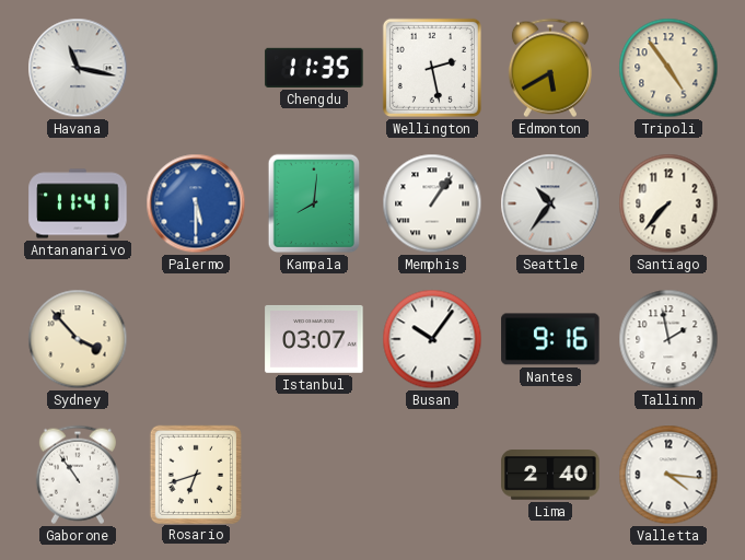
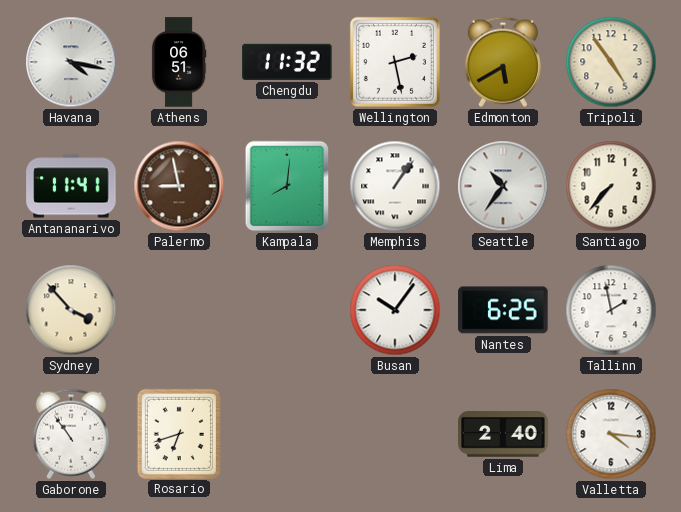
Havana: 11:17 -> 4:17
Athens: none -> 06:51
Chengdu: 11:35 -> 11:32
Palermo: 5:30 -> 8:58
Palermo dial: blue -> brown
Istanbul: 03:07 -> none
Nantes: 9:16 -> 6:25
